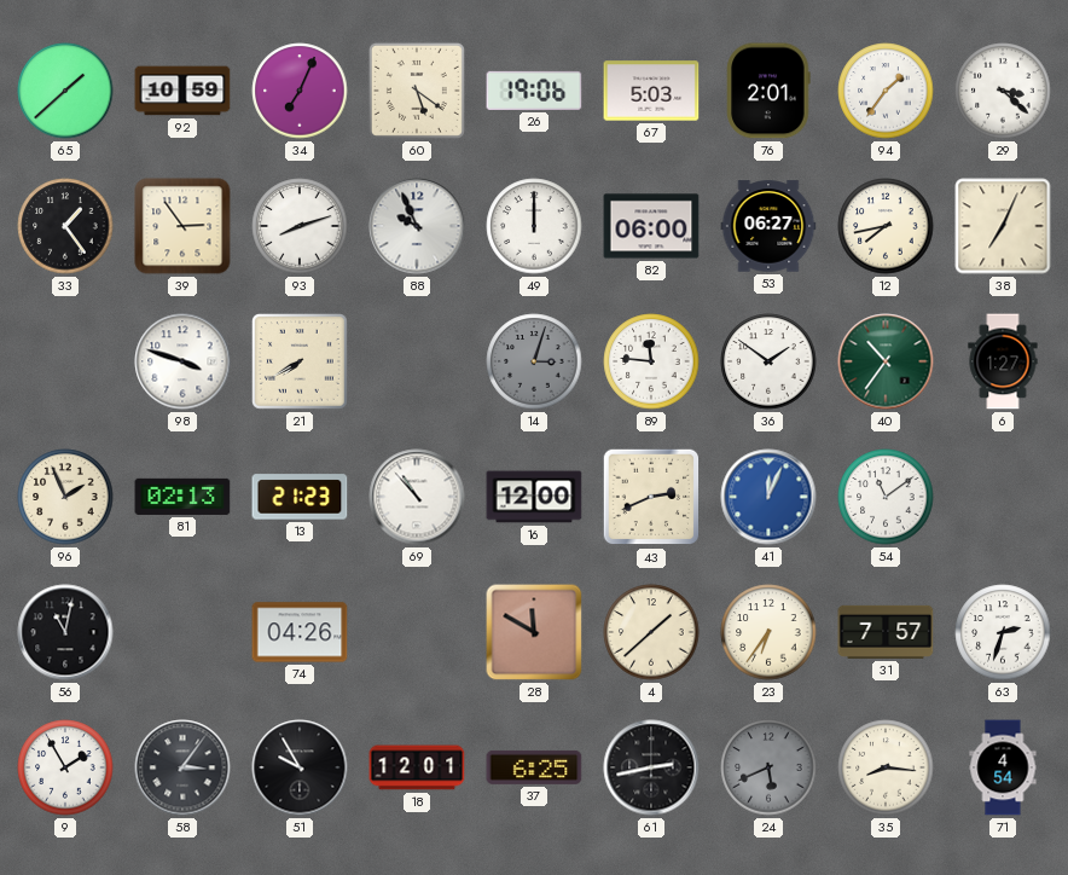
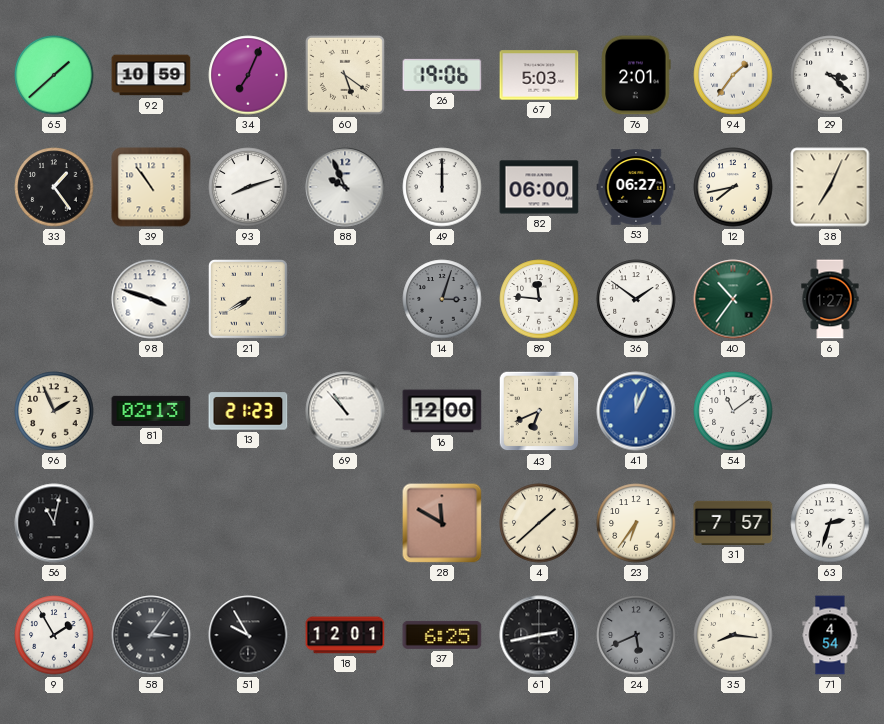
39: 2:54 -> 10:54
43: 2:41 -> 6:41
74: 04:26 -> none
